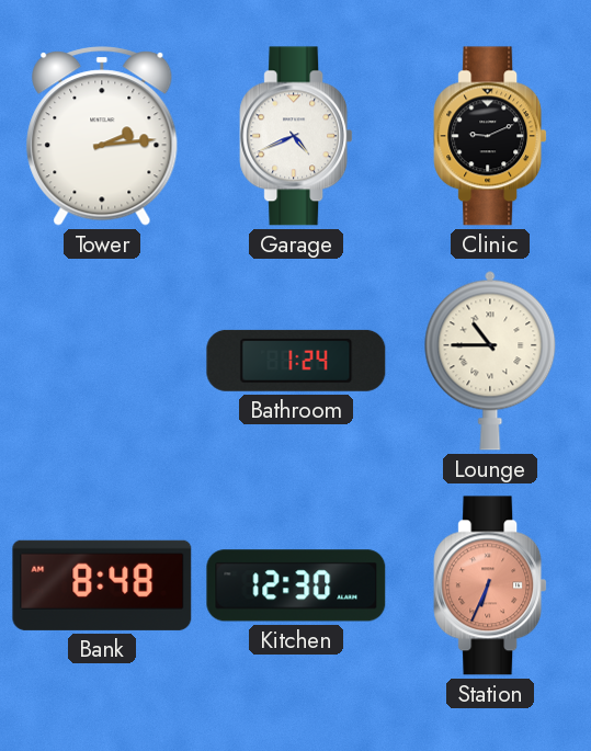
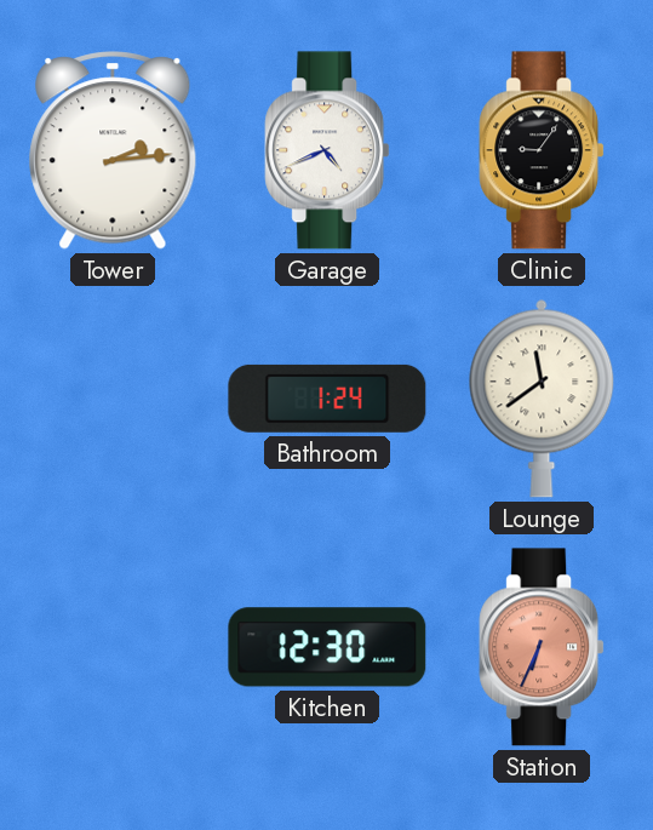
Clinic: 9:11 -> 9:06
Lounge: 10:45 -> 11:39
Bank: 8:48 -> none
